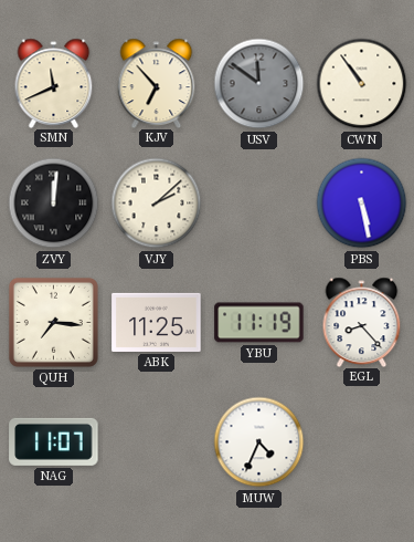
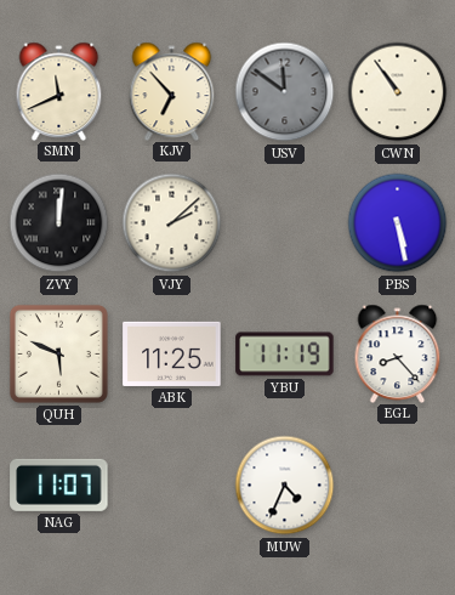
QUH: 7:16 -> 5:49
